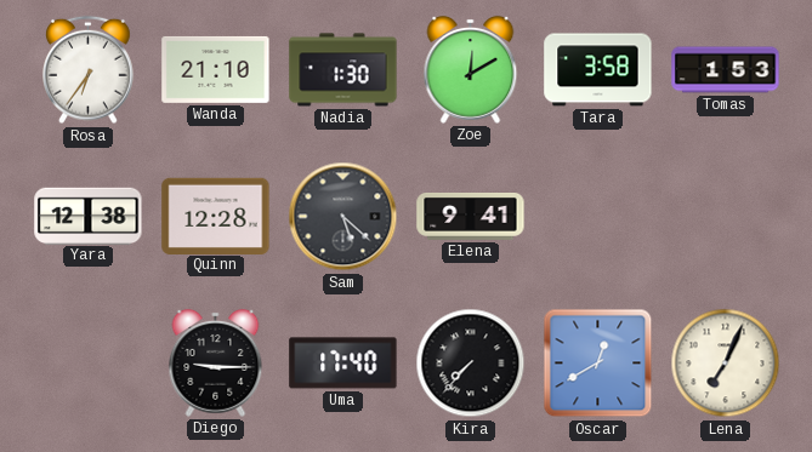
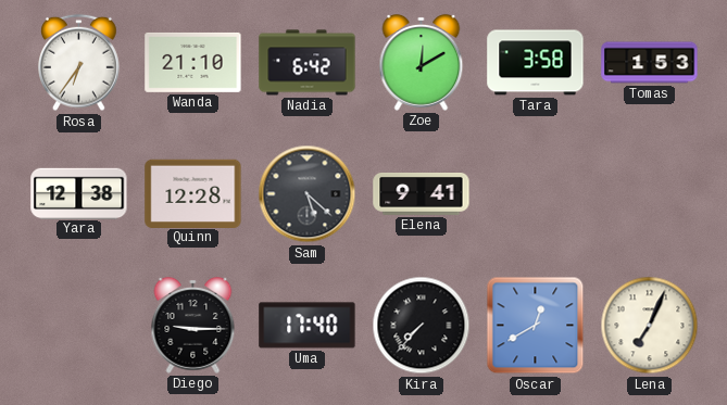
Nadia: 1:30 -> 6:42
